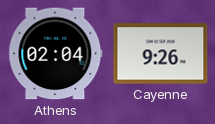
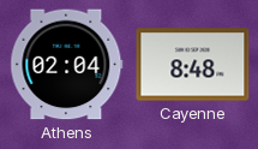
Cayenne: 9:26 -> 8:48
